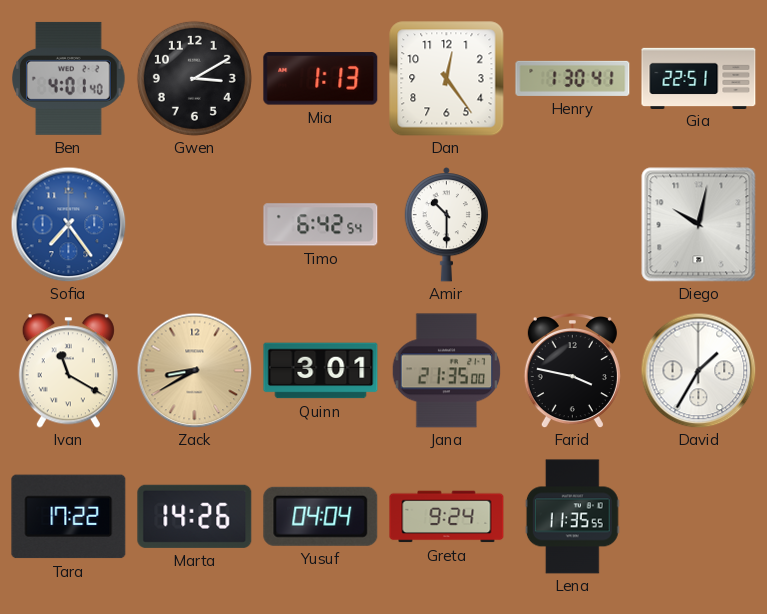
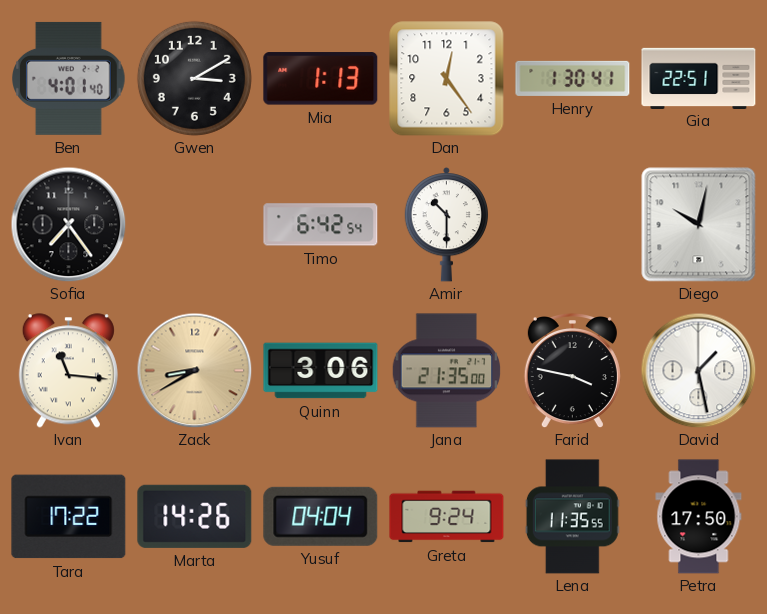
Sofia dial: blue -> black
Ivan: 11:20 -> 11:16
Quinn: 3:01 -> 3:06
David: 1:35 -> 1:28
Petra: none -> 17:50
